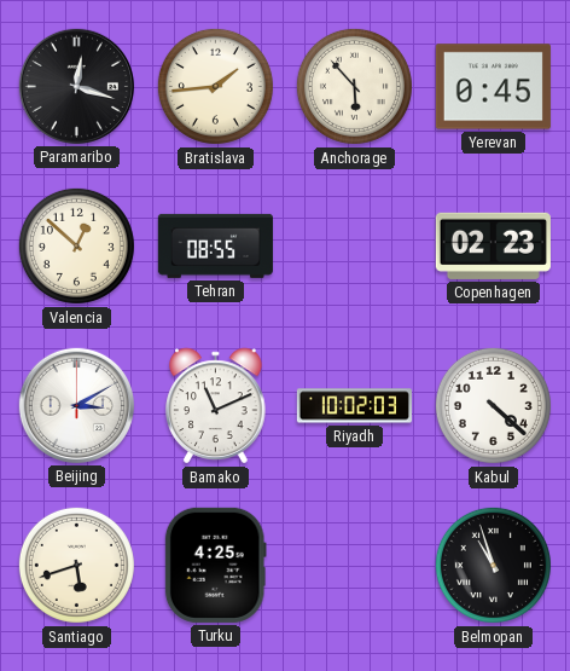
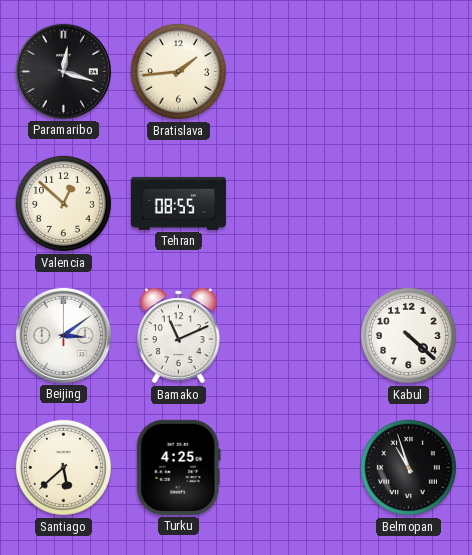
Anchorage: 5:53 -> none
Yerevan: 0:45 -> none
Copenhagen: 02:23 -> none
Beijing: 3:10 -> 3:09
Riyadh: 10:02 -> none
Santiago: 5:42 -> 5:38
